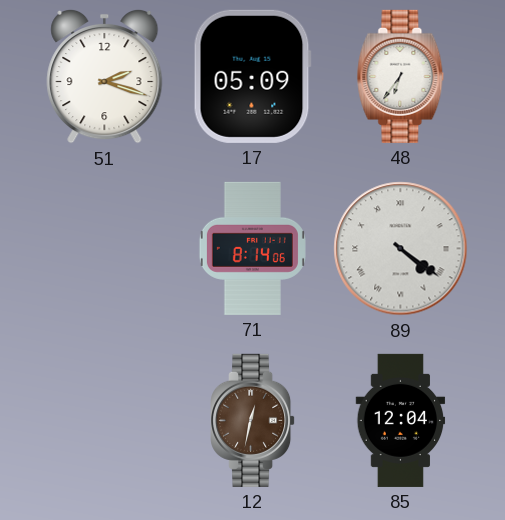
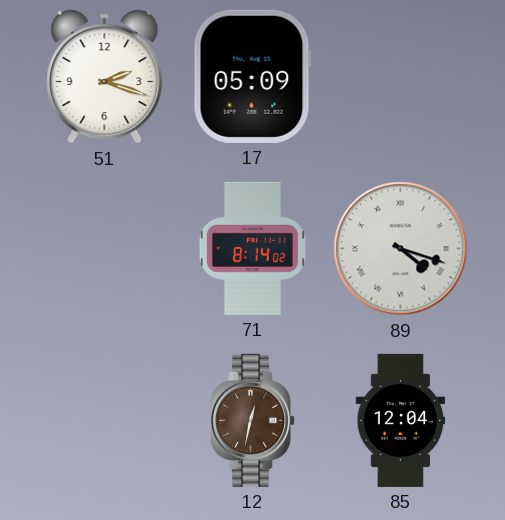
48: 6:36 -> none
71: 8:14:06 -> 8:14:02
89: 4:21 -> 4:18
